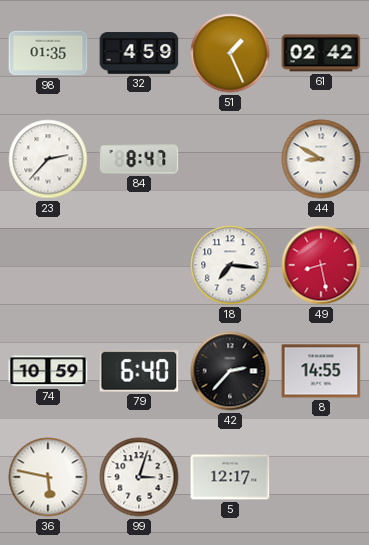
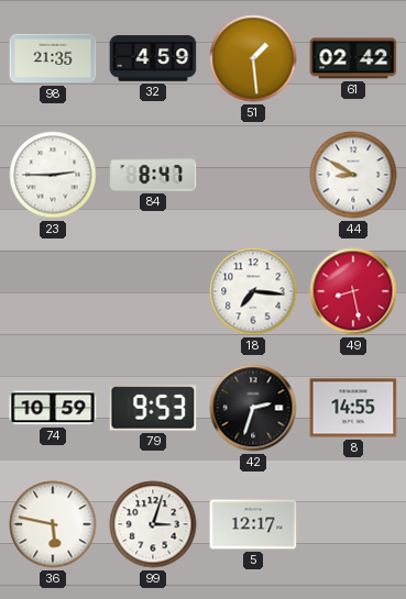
98: 01:35 -> 21:35
51: 1:26 -> 1:29
23: 2:37 -> 2:45
79: 6:40 -> 9:53
42: 2:37 -> 2:33
